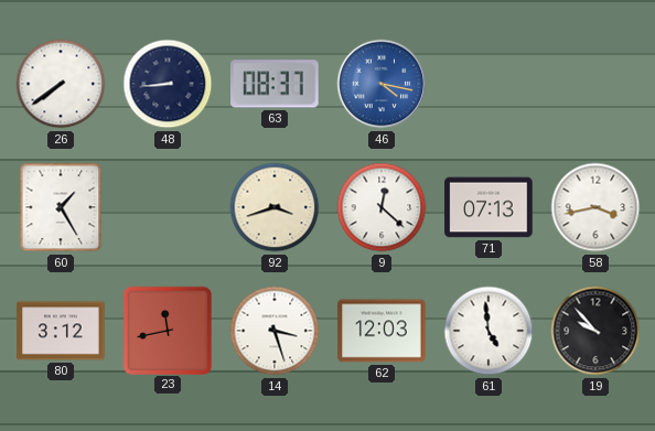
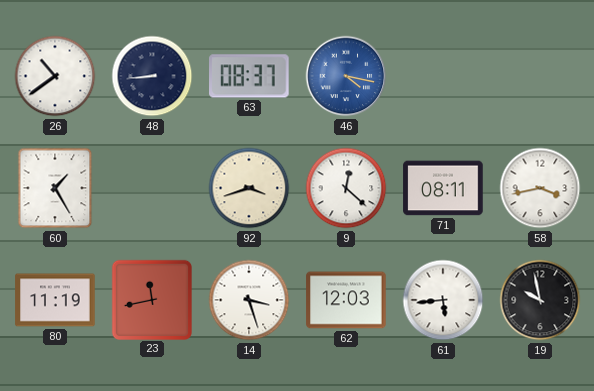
26: 7:39 -> 10:39
71: 07:13 -> 08:11
80: 3:12 -> 11:19
61: 4:59 -> 5:44
19: 9:53 -> 9:58
